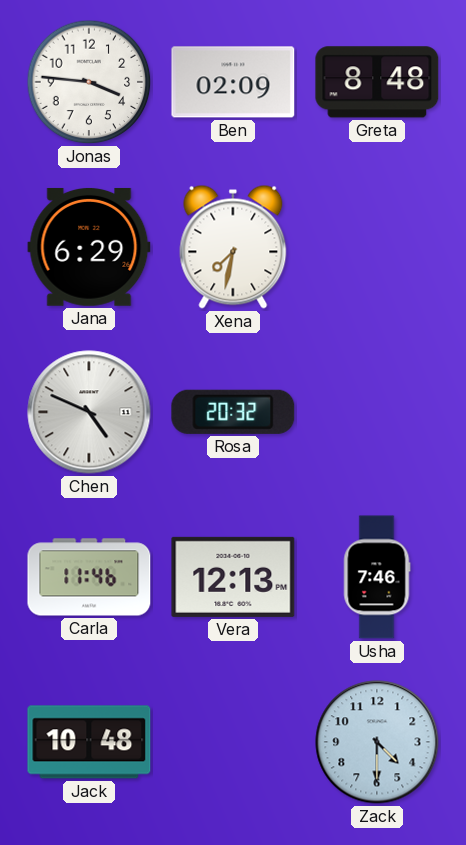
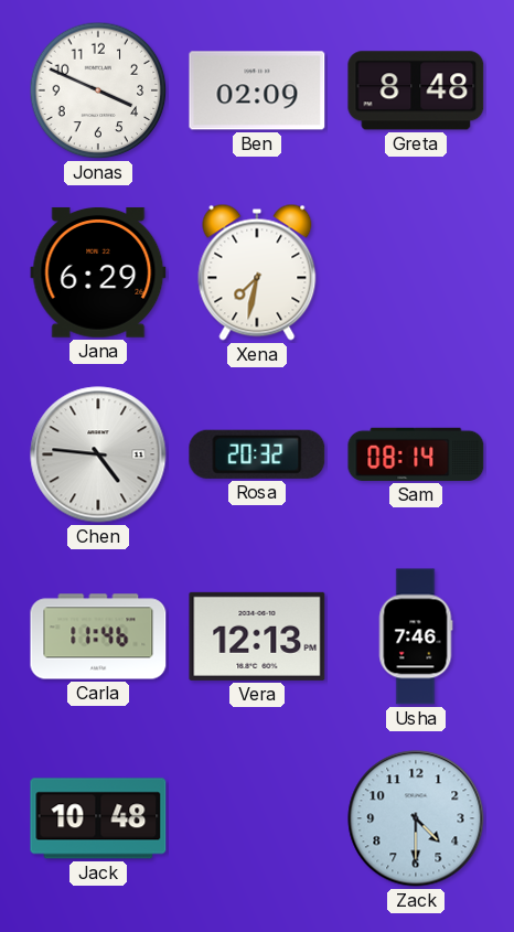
Jonas: 3:46 -> 3:49
Chen: 4:49 -> 4:46
Sam: none -> 08:14
